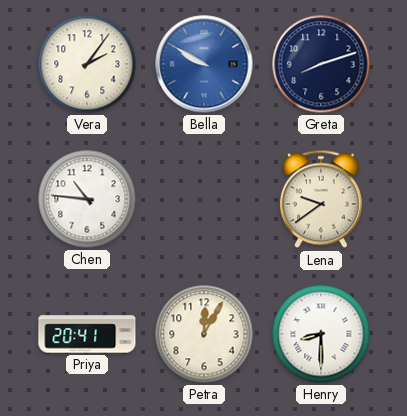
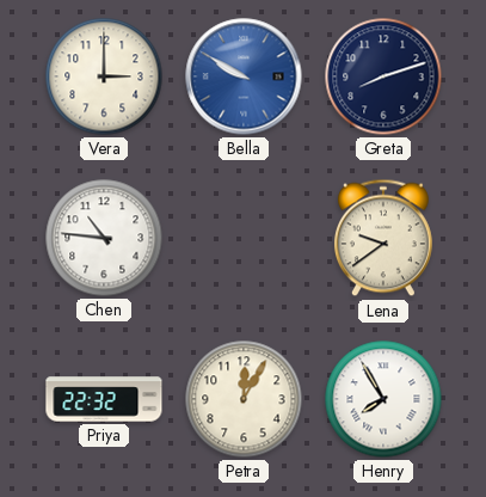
Vera: 2:06 -> 3:00
Priya: 20:41 -> 22:32
Henry: 8:30 -> 7:55
